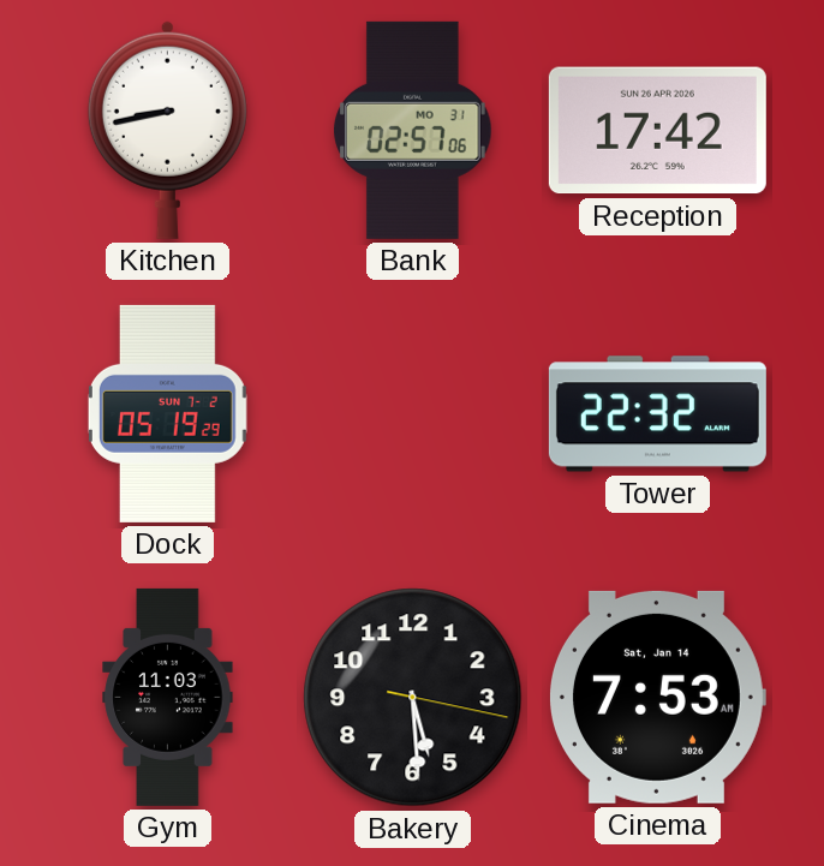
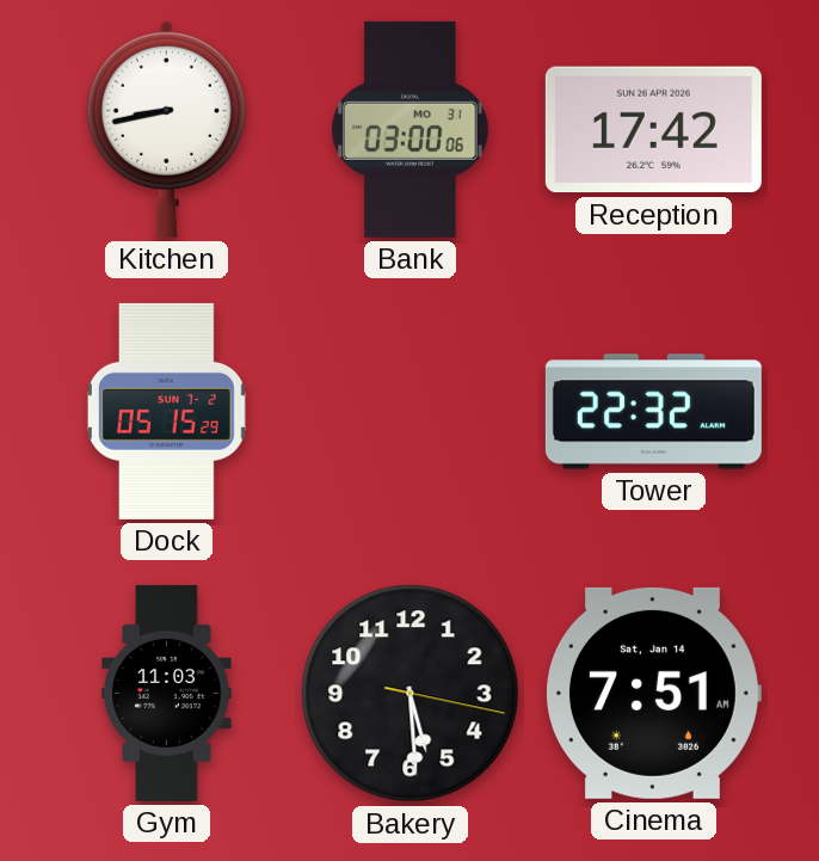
Bank: 02:57 -> 03:00
Dock: 05:19 -> 05:15
Cinema: 7:53 -> 7:51
